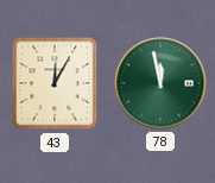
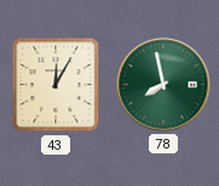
78: 11:58 -> 7:58
